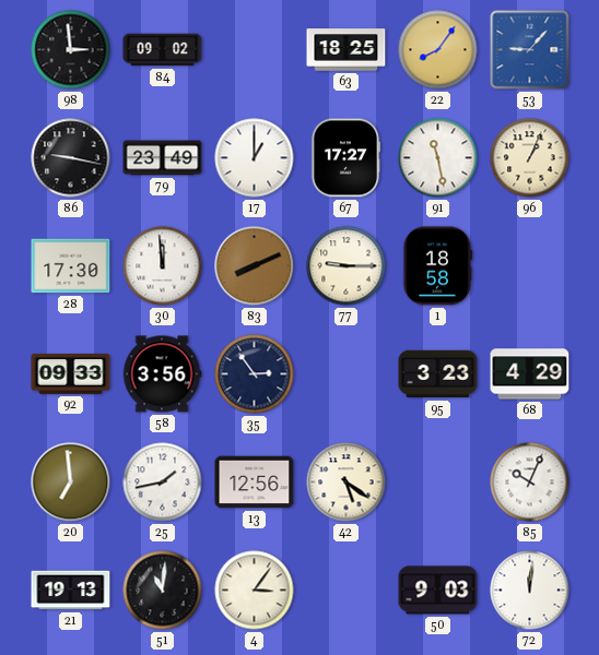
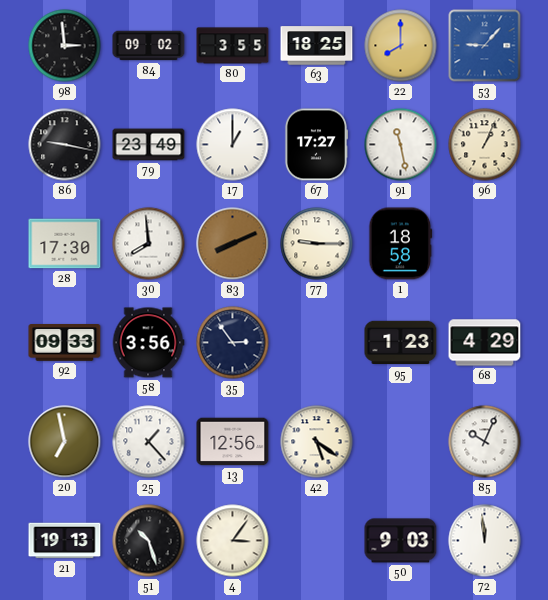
80: none -> 3:55
22: 8:06 -> 8:00
30: 11:59 -> 7:59
95: 3:23 -> 1:23
20: 6:59 -> 6:58
25: 1:43 -> 1:23
51: 11:01 -> 10:27
72: 12:01 -> 11:59
